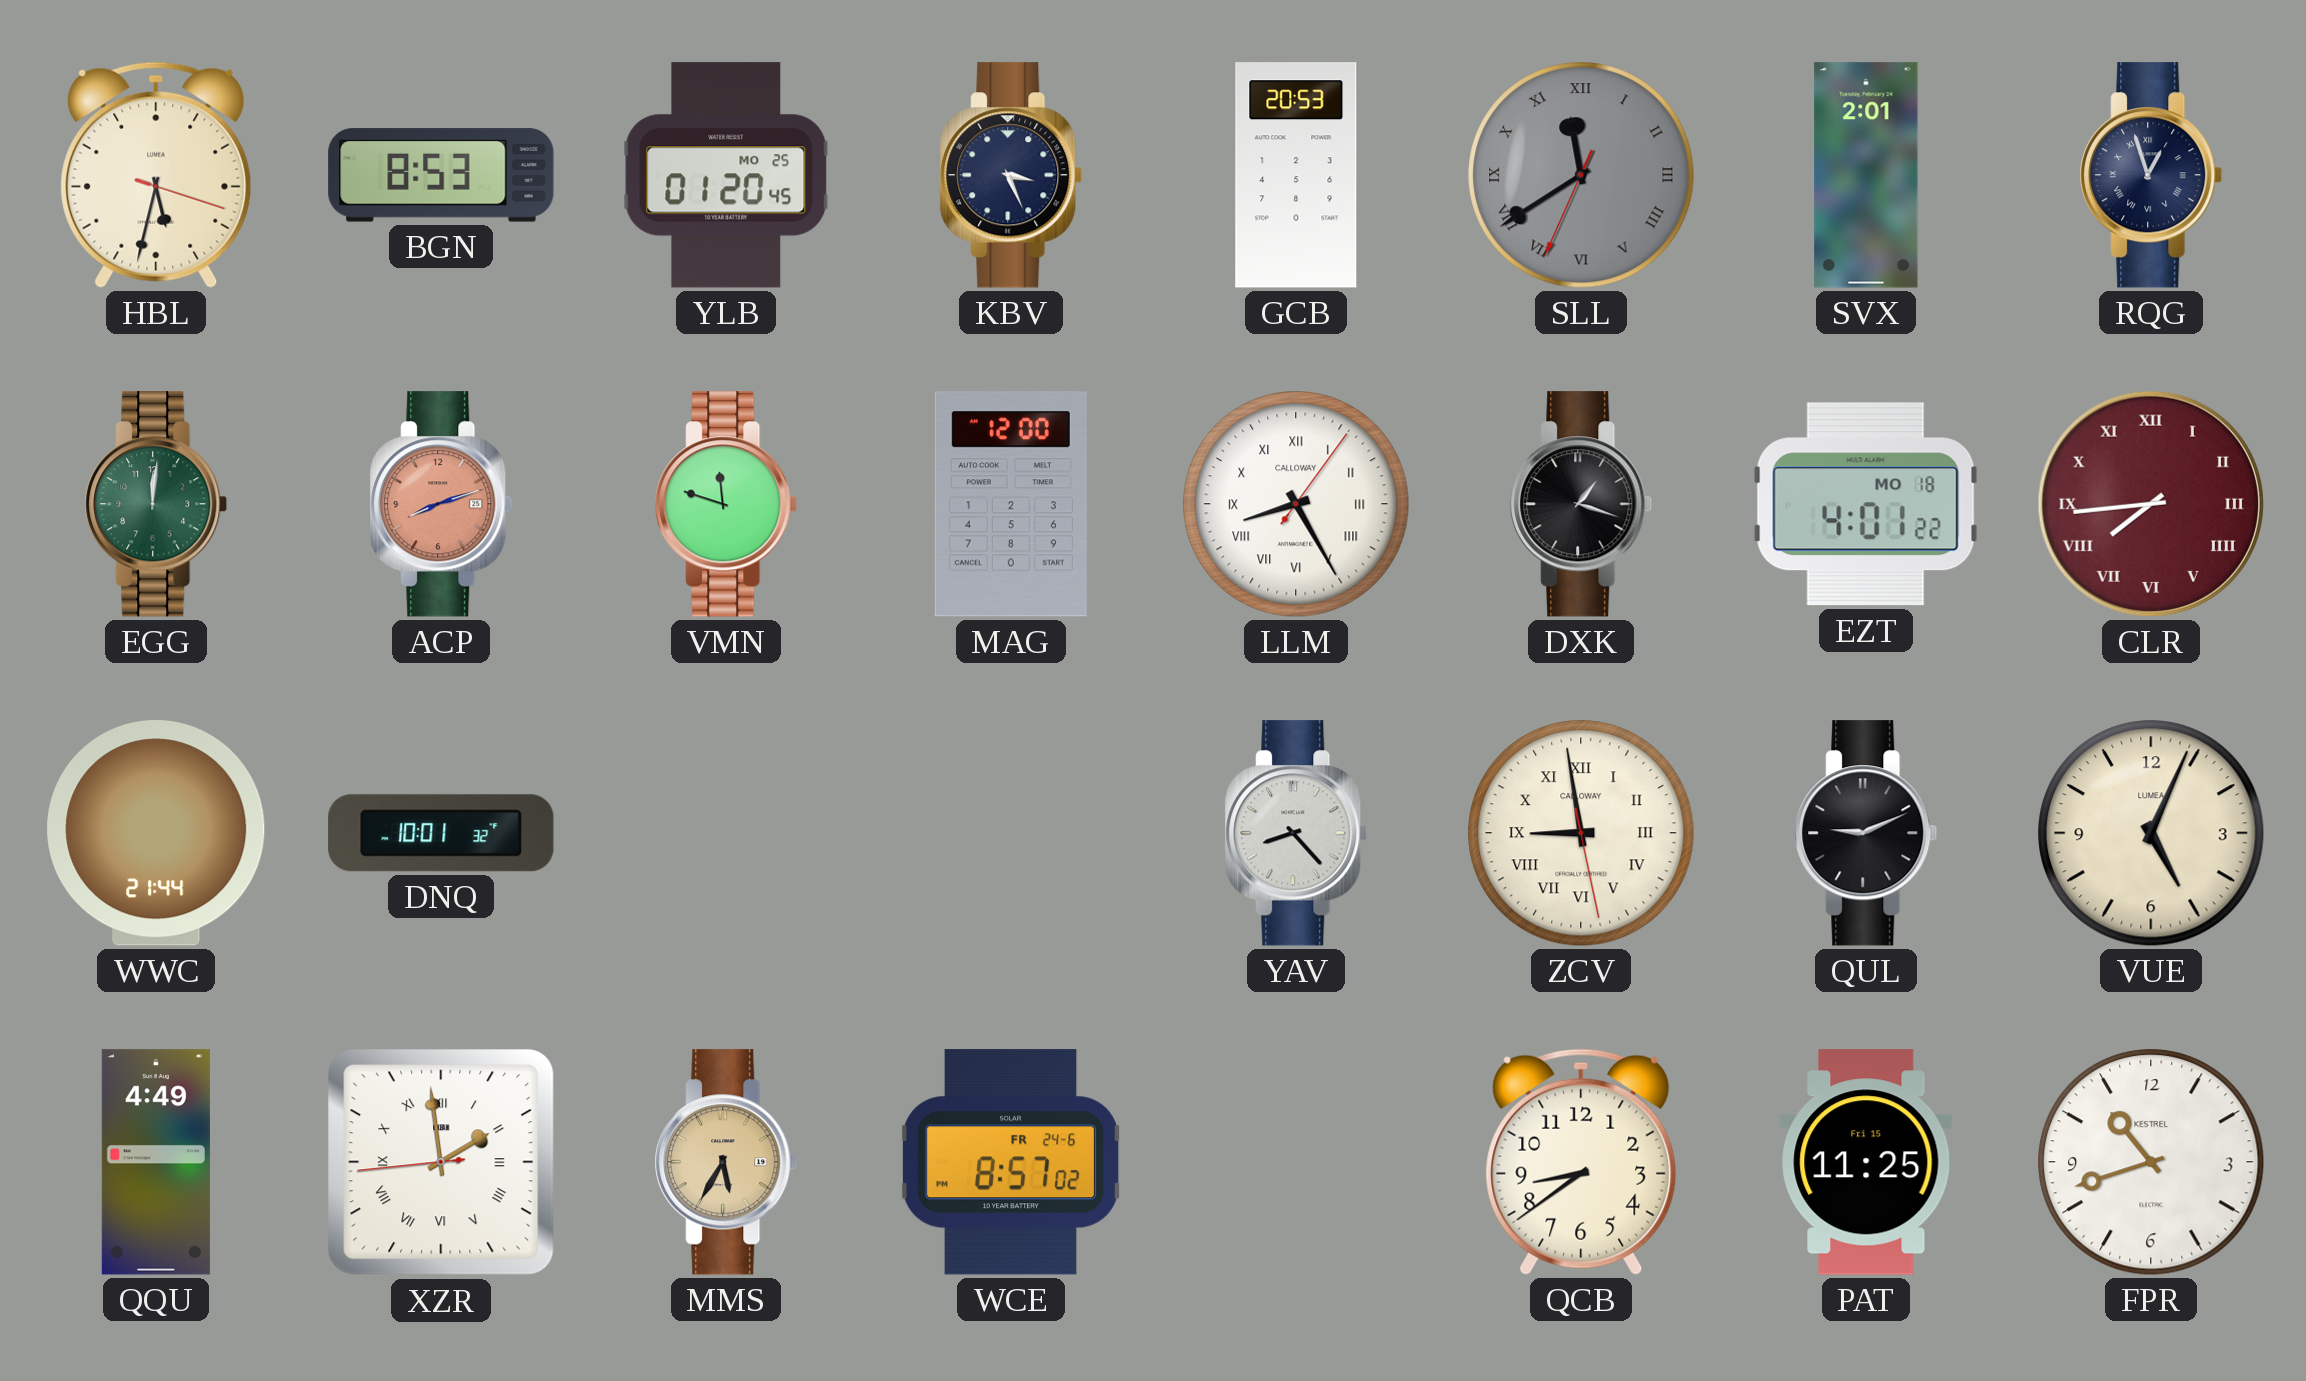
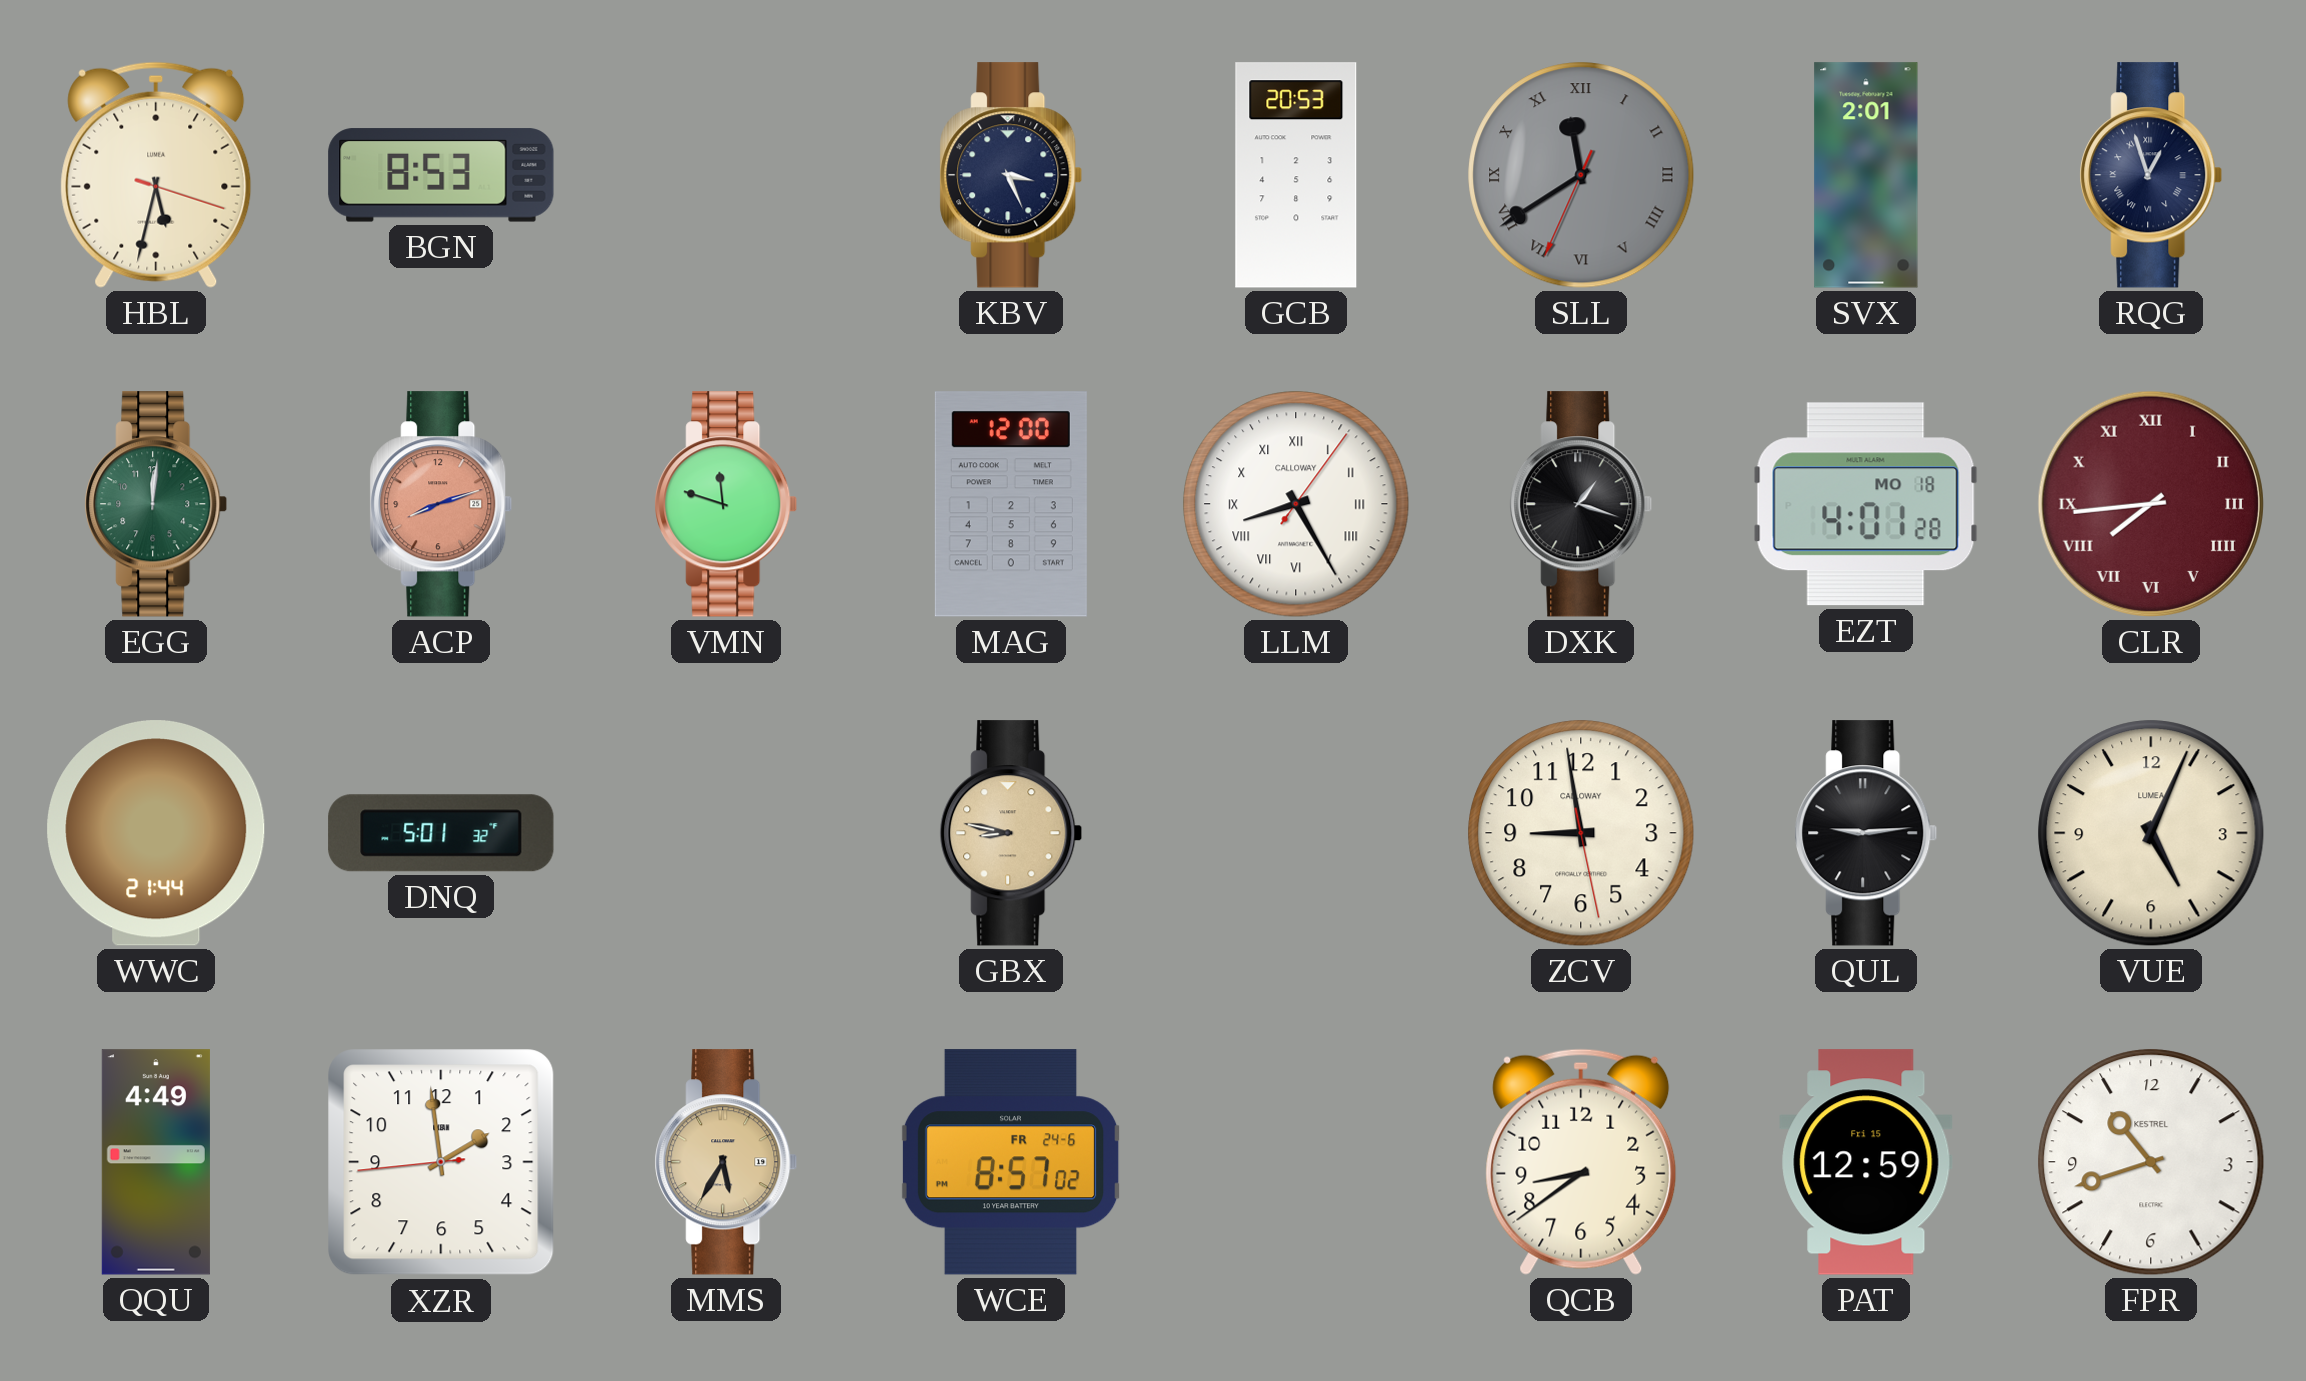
YLB: 01:20 -> none
EZT: 4:01:22 -> 4:01:28
DNQ: 10:01 -> 5:01
GBX: none -> 8:47
YAV: 8:23 -> none
ZCV numerals: Roman -> Arabic
QUL: 9:11 -> 9:14
XZR numerals: Roman -> Arabic
PAT: 11:25 -> 12:59
